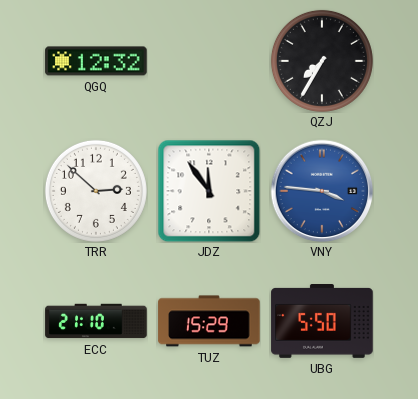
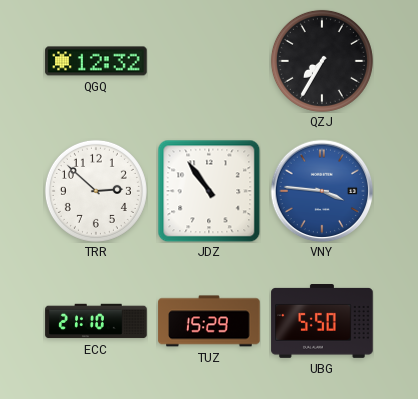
JDZ: 11:54 -> 10:54
